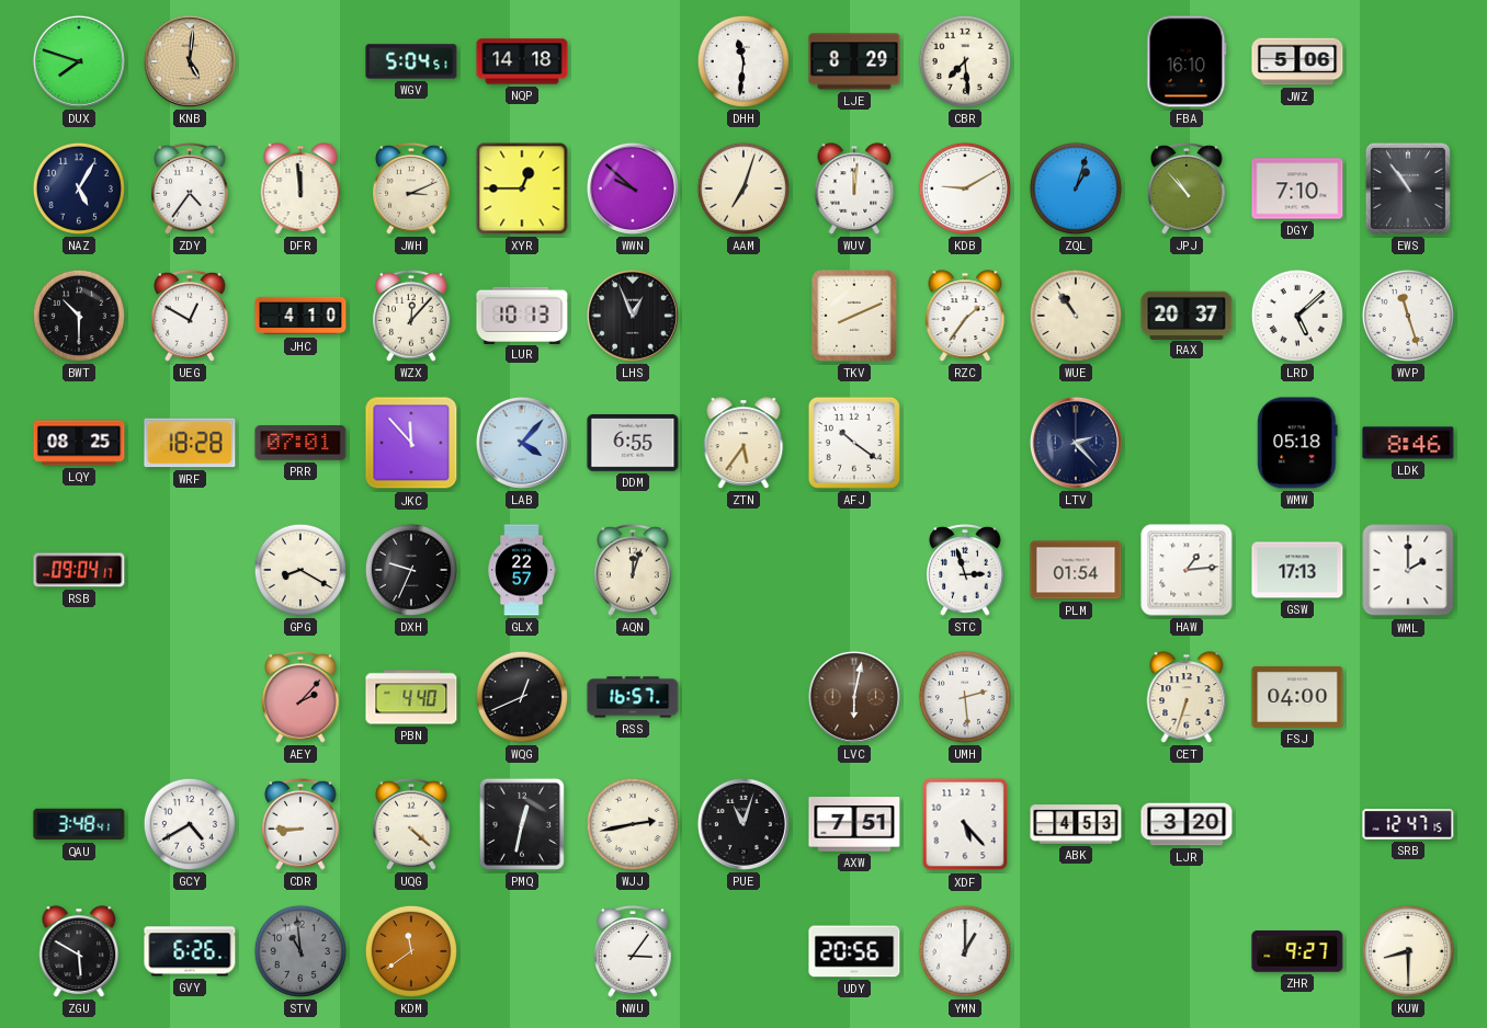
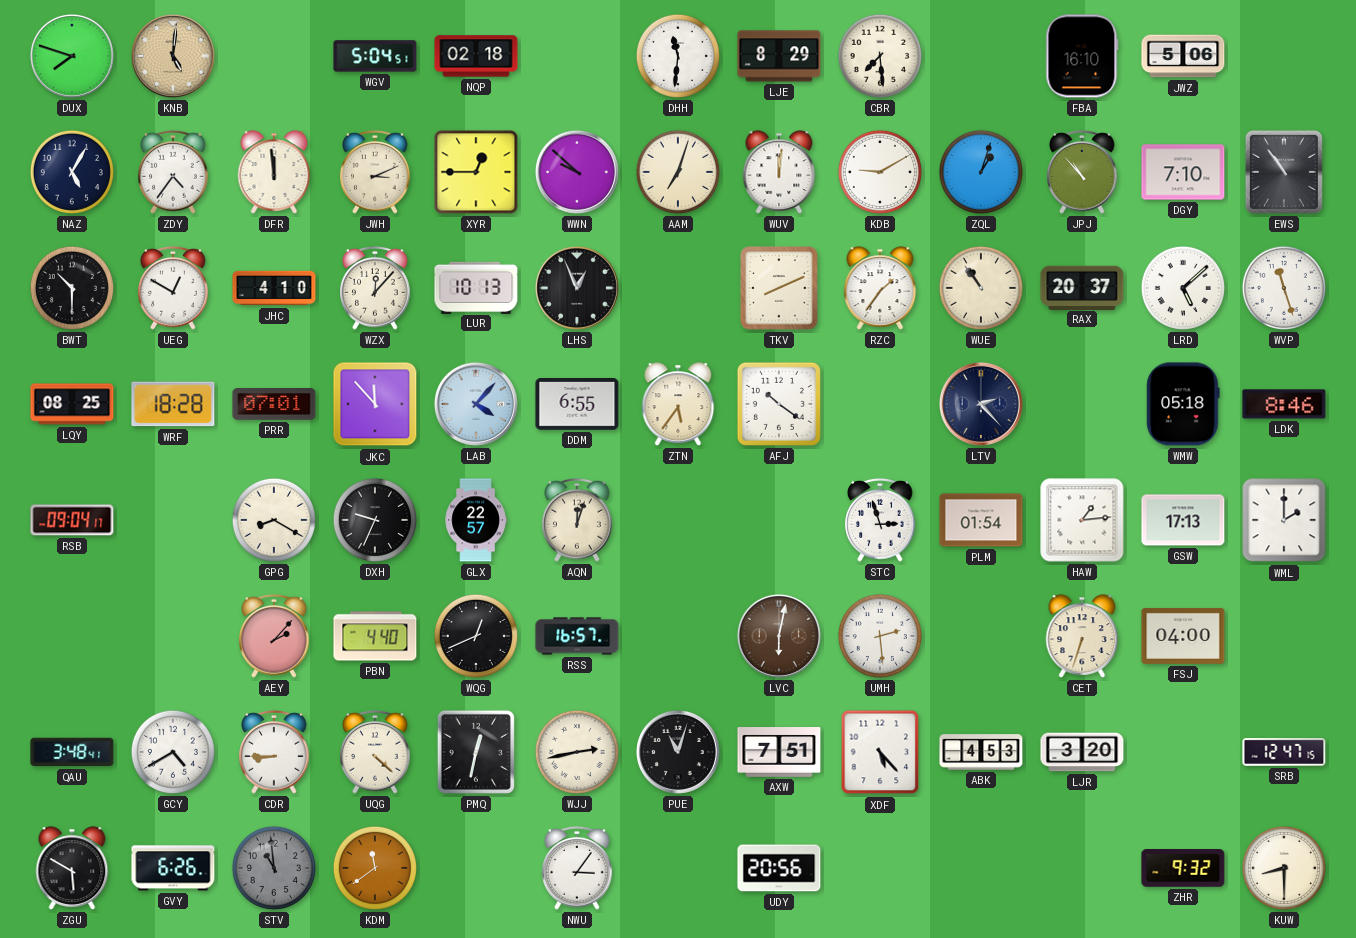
NQP: 14:18 -> 02:18
YMN: 1:00 -> none
ZHR: 9:27 -> 9:32
